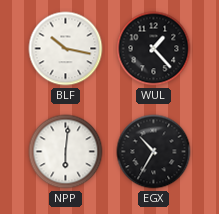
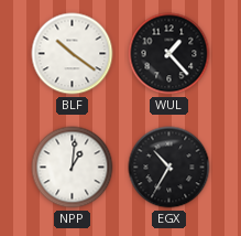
BLF: 10:17 -> 10:21
NPP: 6:01 -> 1:01
